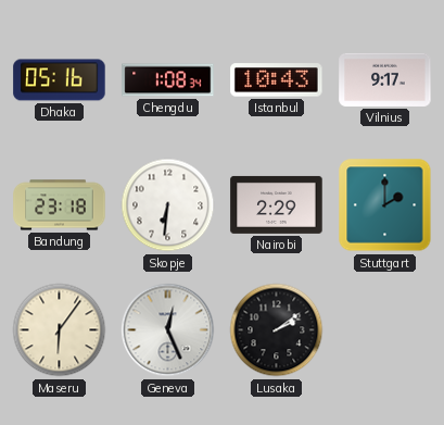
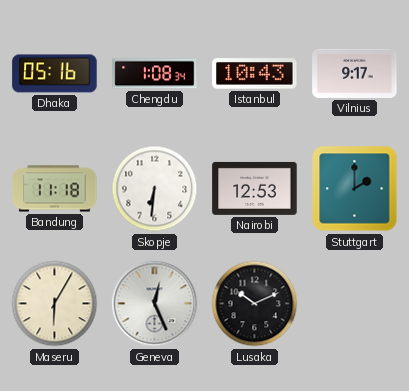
Bandung: 23:18 -> 11:18
Nairobi: 2:29 -> 12:53
Maseru: 6:06 -> 6:05
Lusaka: 2:09 -> 10:11
